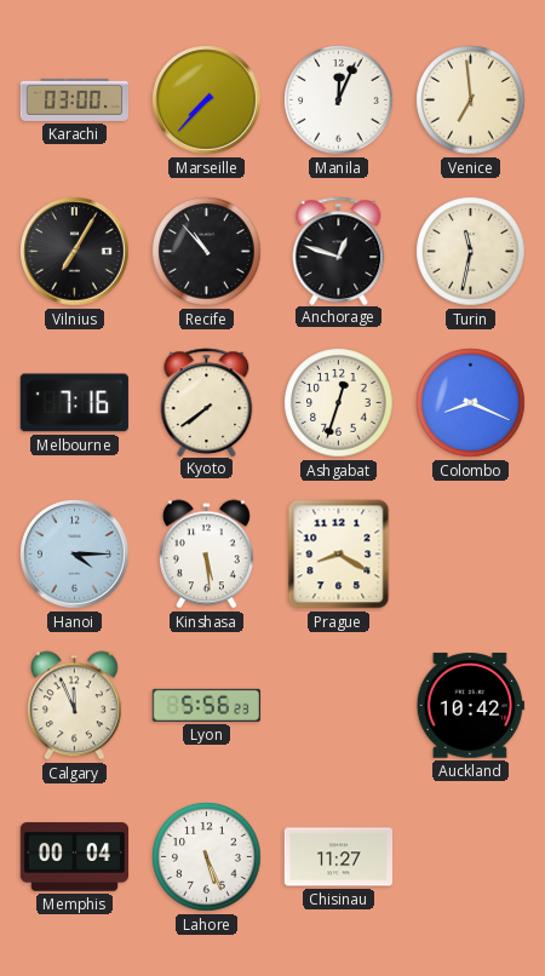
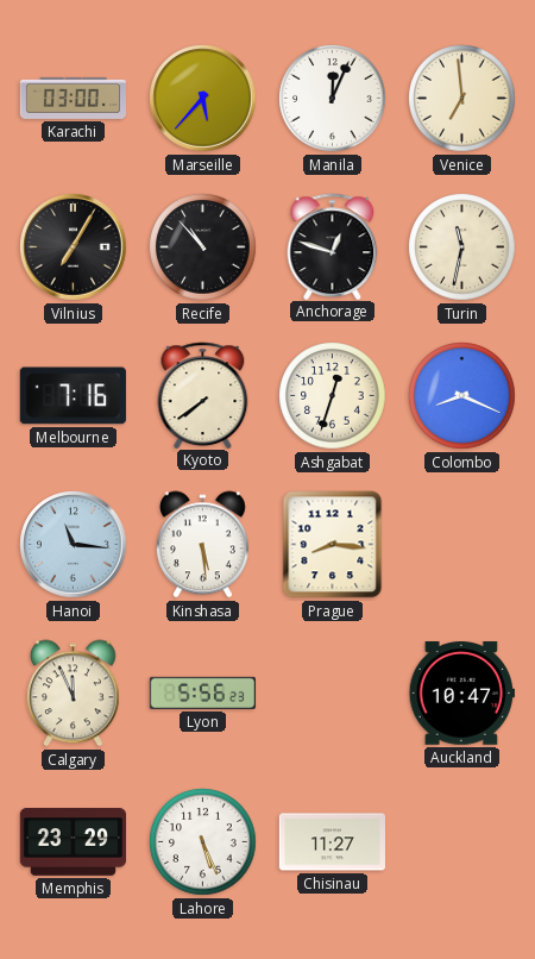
Marseille: 7:37 -> 5:37
Hanoi: 4:15 -> 11:16
Prague: 8:20 -> 8:16
Auckland: 10:42 -> 10:47
Memphis: 00:04 -> 23:29
